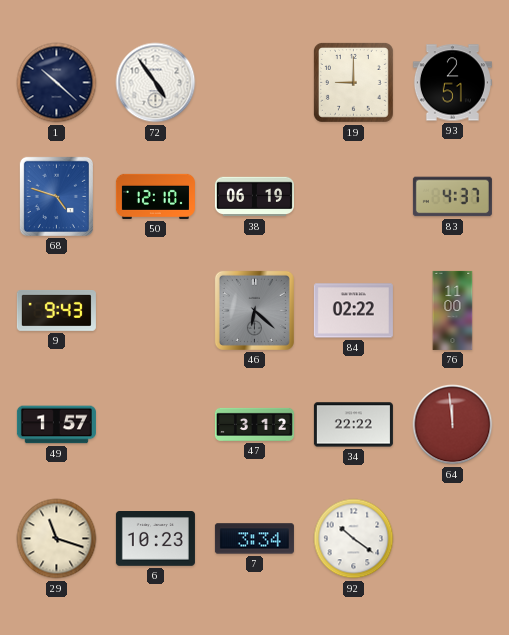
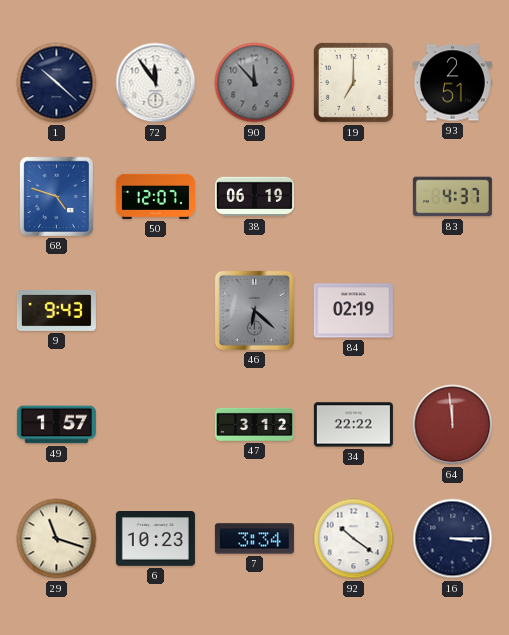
72: 4:54 -> 11:54
90: none -> 11:53
19: 9:00 -> 7:00
50: 12:10 -> 12:07
84: 02:22 -> 02:19
76: 11:00 -> none
16: none -> 3:15
